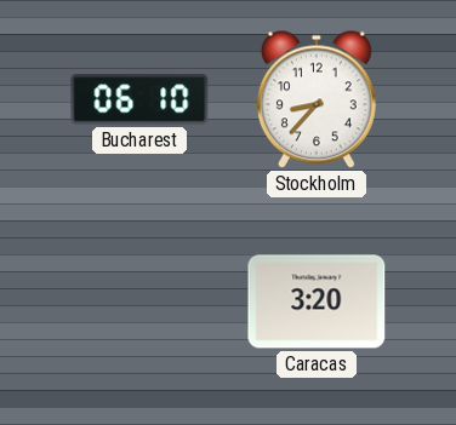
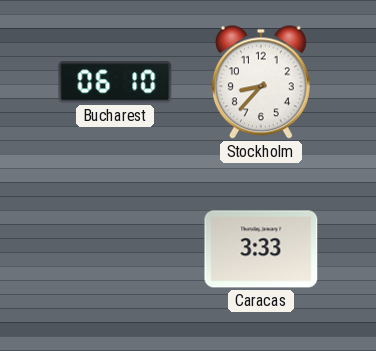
Caracas: 3:20 -> 3:33
